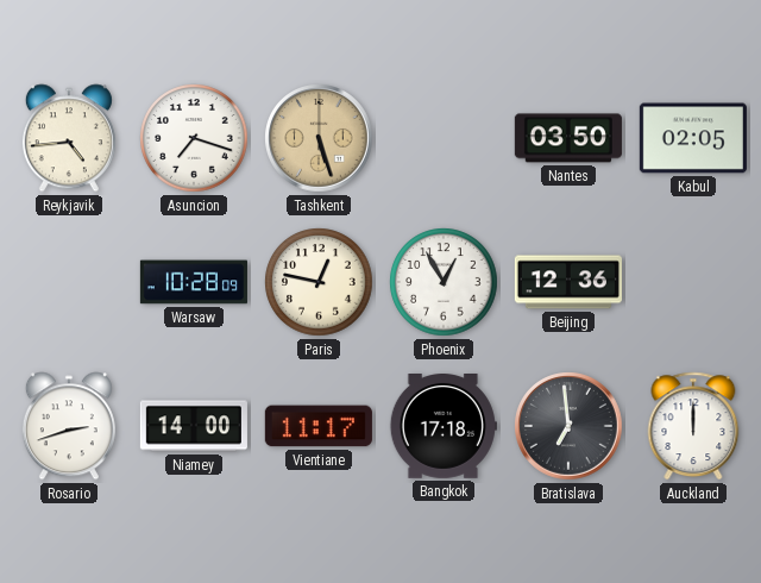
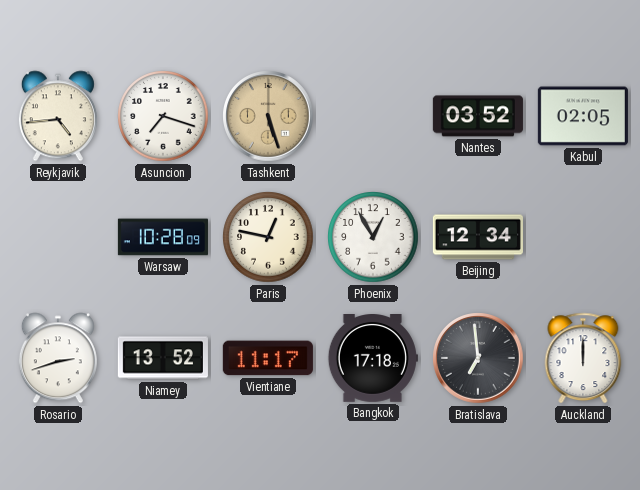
Nantes: 03:50 -> 03:52
Beijing: 12:36 -> 12:34
Niamey: 14:00 -> 13:52
